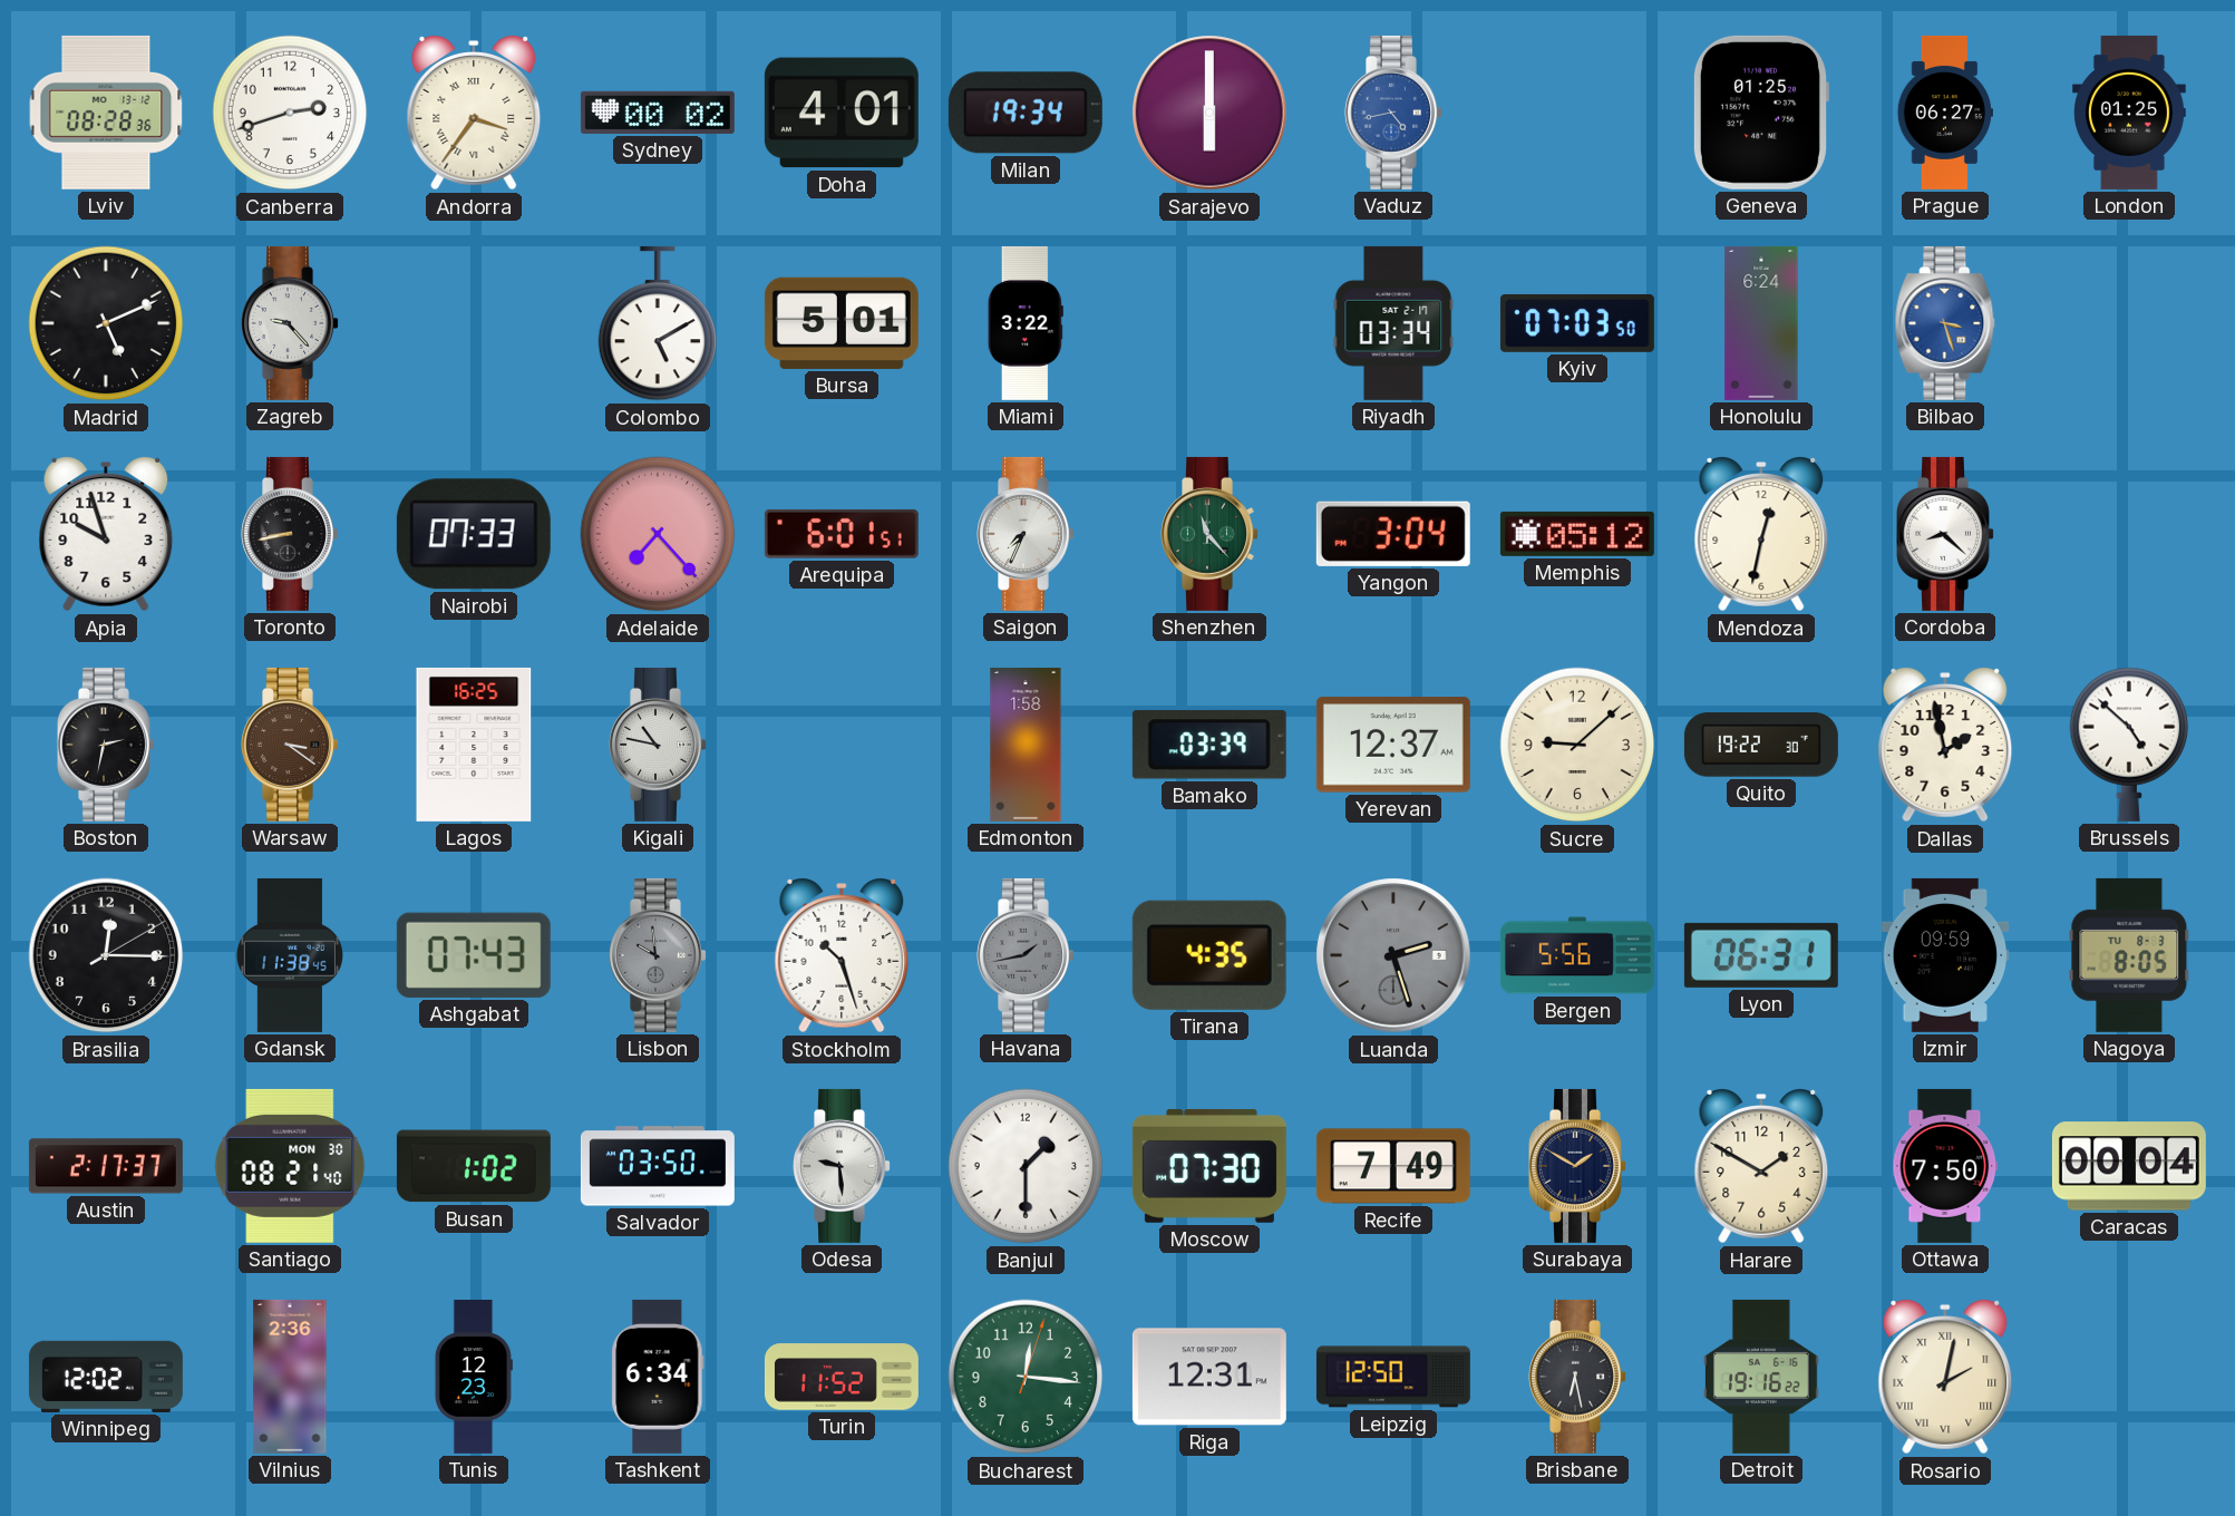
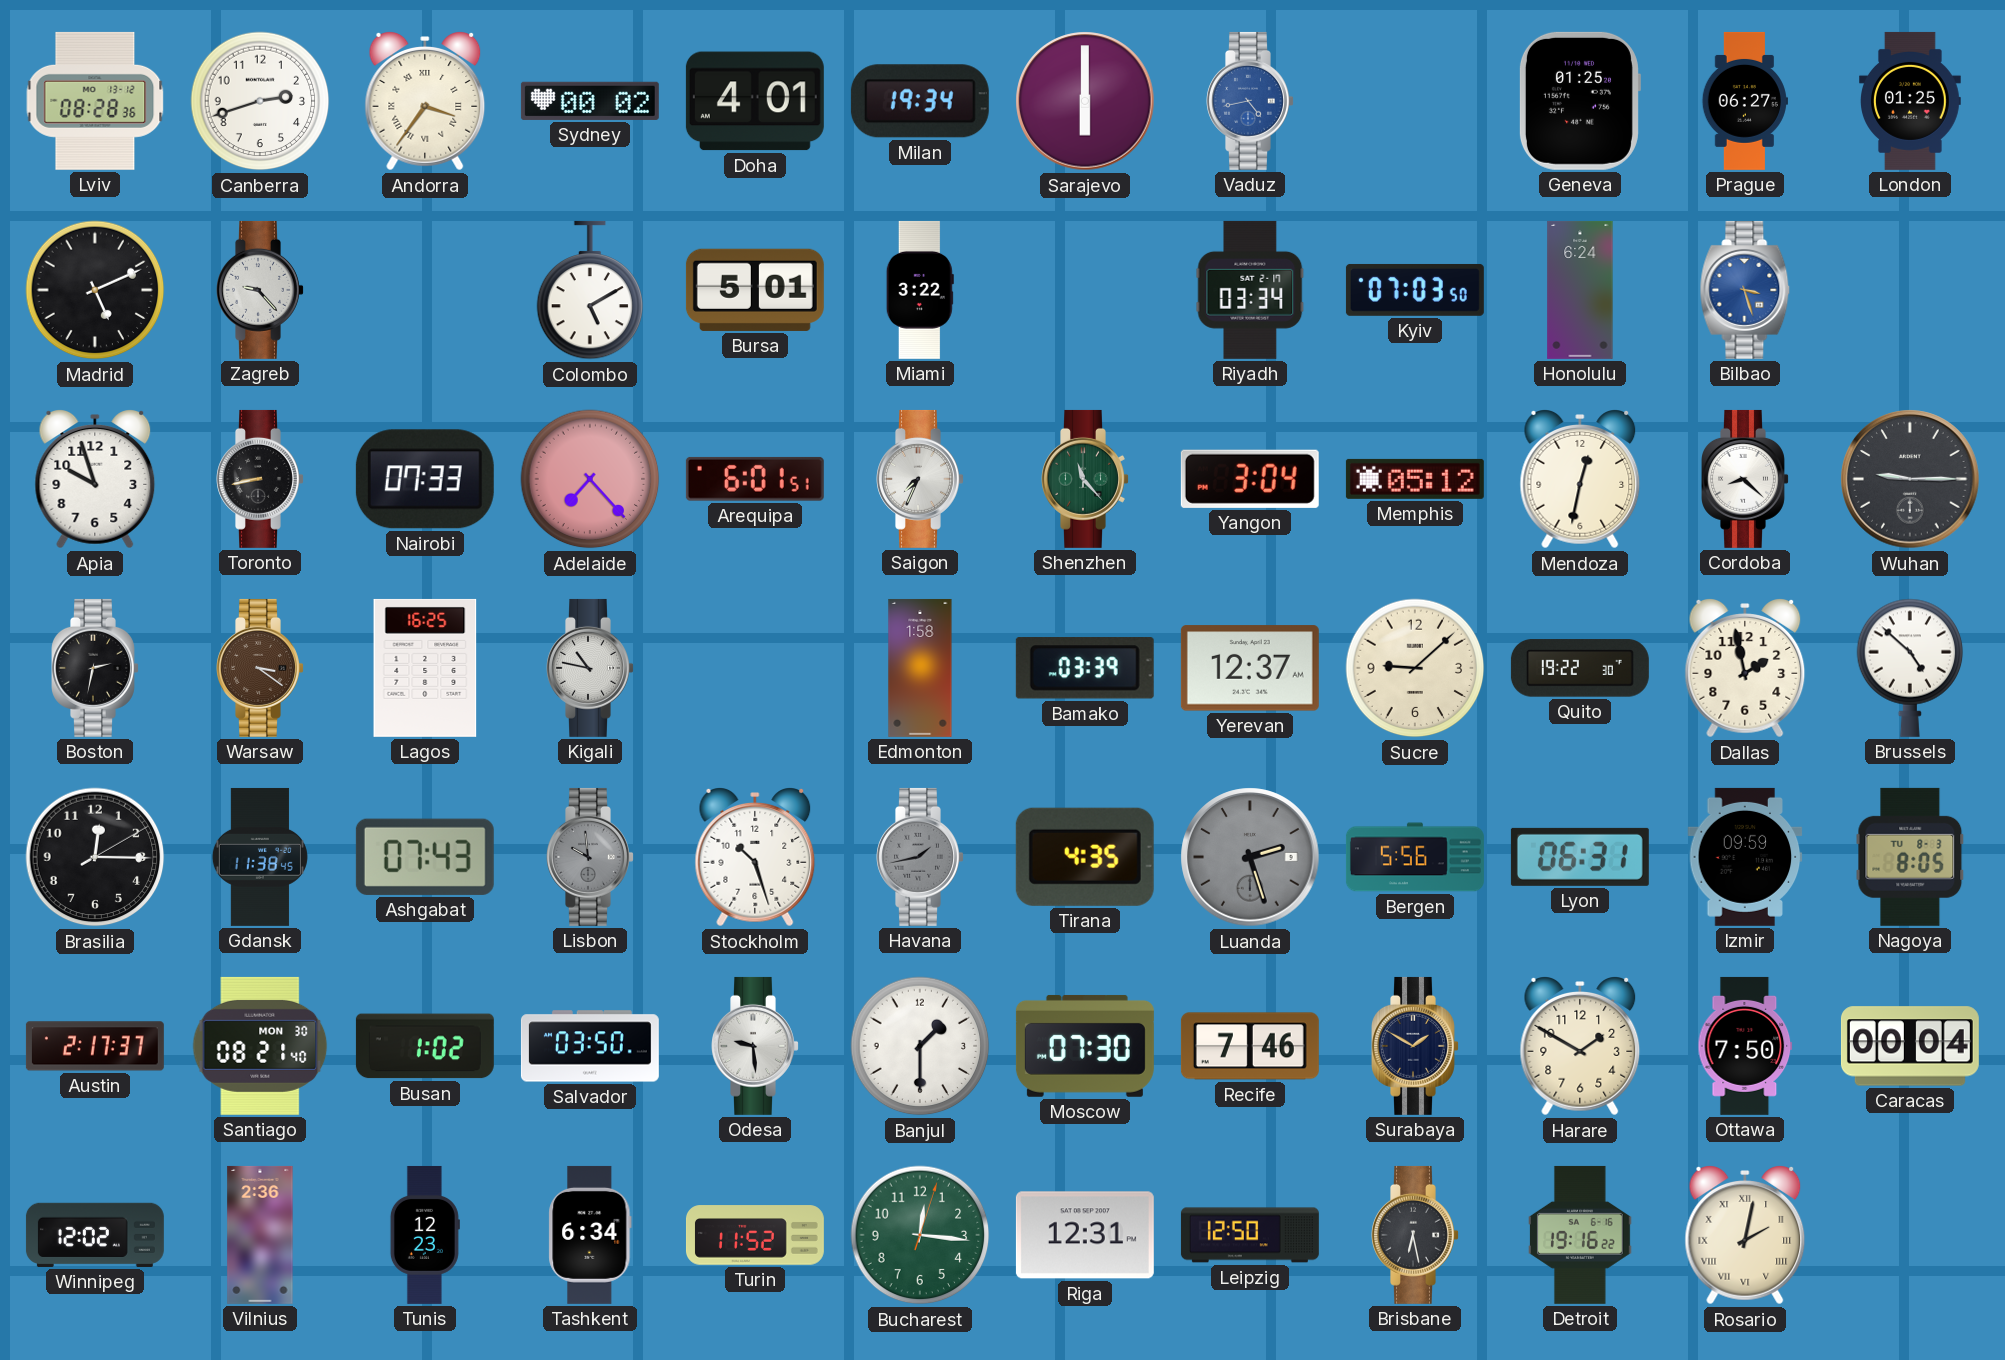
Wuhan: none -> 9:15
Recife: 7:49 -> 7:46
